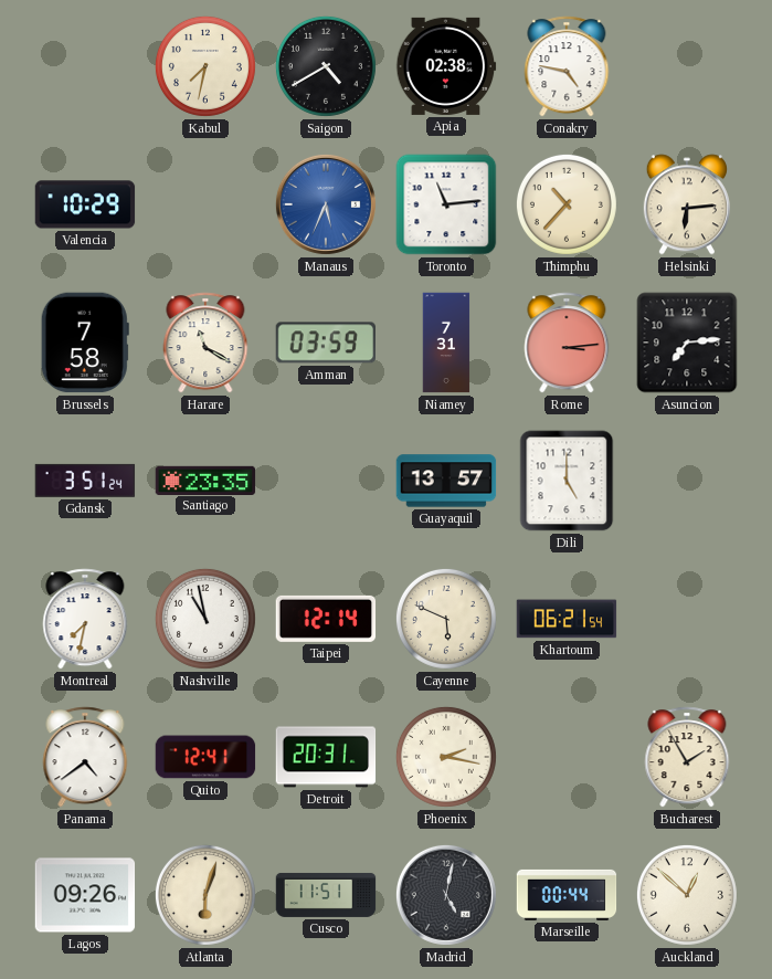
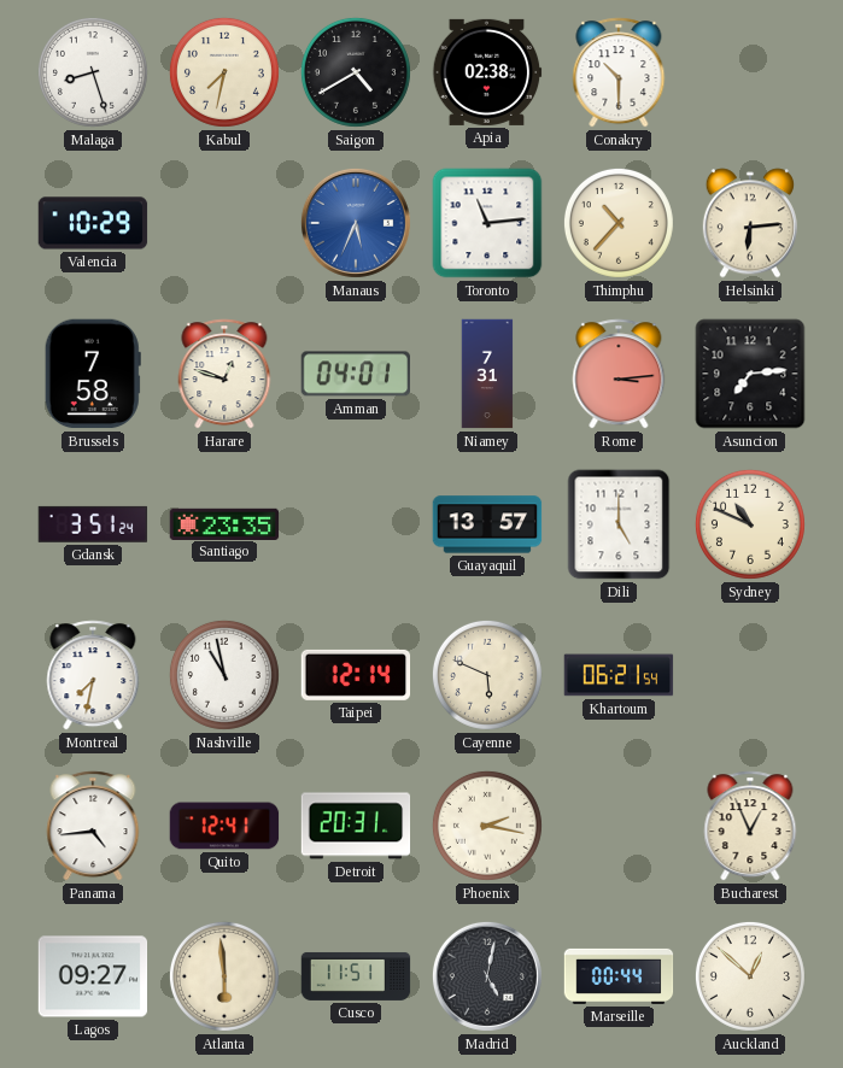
Malaga: none -> 8:27
Conakry: 4:47 -> 10:30
Harare: 11:20 -> 12:48
Amman: 03:59 -> 04:01
Sydney: none -> 10:49
Panama: 4:39 -> 4:44
Bucharest: 1:55 -> 12:56
Lagos: 09:26 -> 09:27
Atlanta: 6:03 -> 5:59
